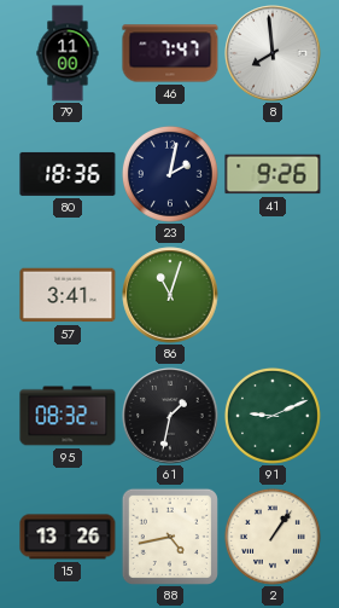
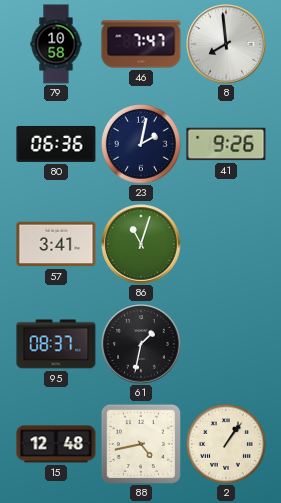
79: 11:00 -> 10:58
80: 18:36 -> 06:36
95: 08:32 -> 08:37
91: 9:11 -> none
15: 13:26 -> 12:48
